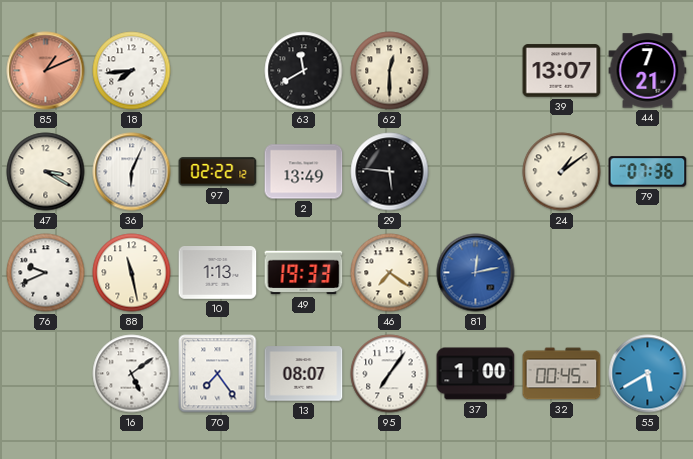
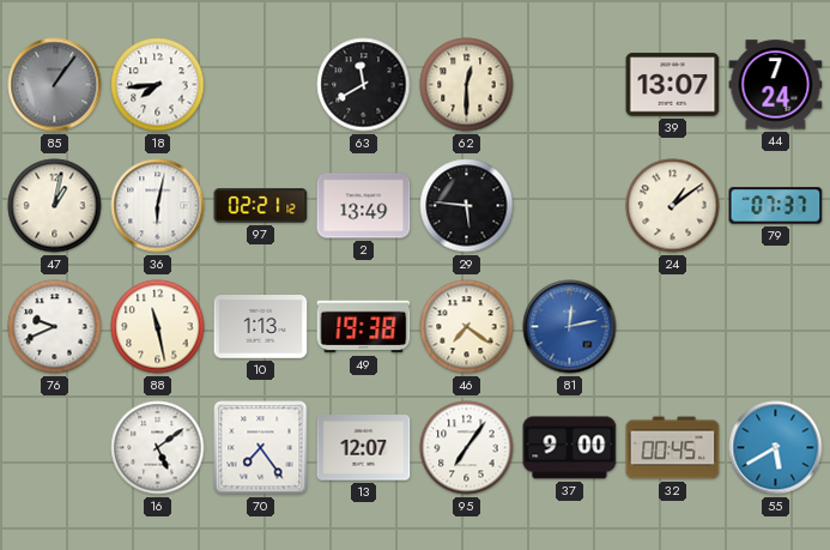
85: 1:11 -> 1:06
85 dial: salmon -> grey
44: 7:21 -> 7:24
47: 3:20 -> 1:02
36: 6:04 -> 6:02
97: 02:22 -> 02:21
79: 07:36 -> 07:37
49: 19:33 -> 19:38
13: 08:07 -> 12:07
37: 1:00 -> 9:00
